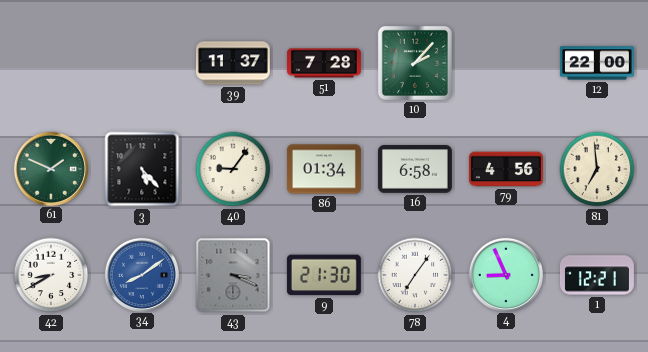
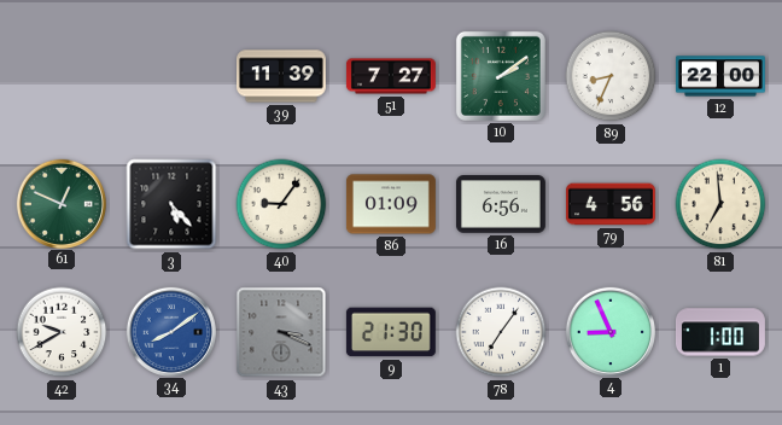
39: 11:37 -> 11:39
51: 7:28 -> 7:27
10: 2:07 -> 2:09
89: none -> 8:34
61: 1:49 -> 12:49
86: 01:34 -> 01:09
16: 6:58 -> 6:56
42: 8:40 -> 9:40
1: 12:21 -> 1:00
